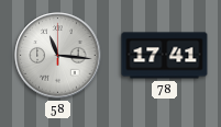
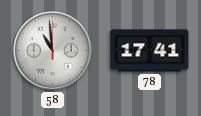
58: 11:16 -> 10:59
